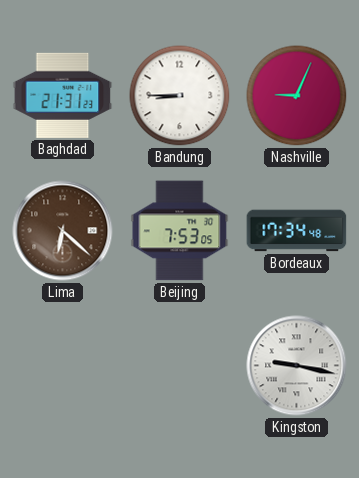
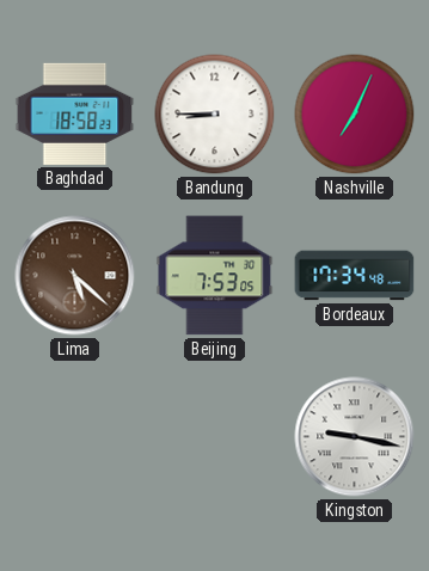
Baghdad: 21:31 -> 18:58
Nashville: 9:04 -> 7:04
Lima: 6:22 -> 5:22
